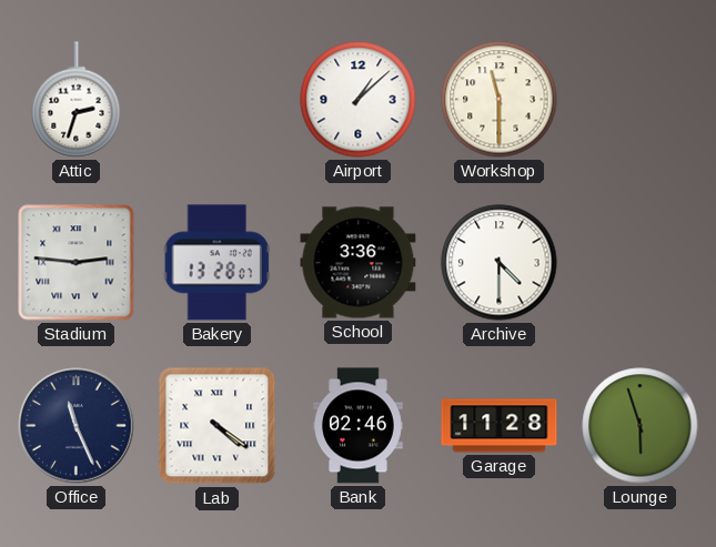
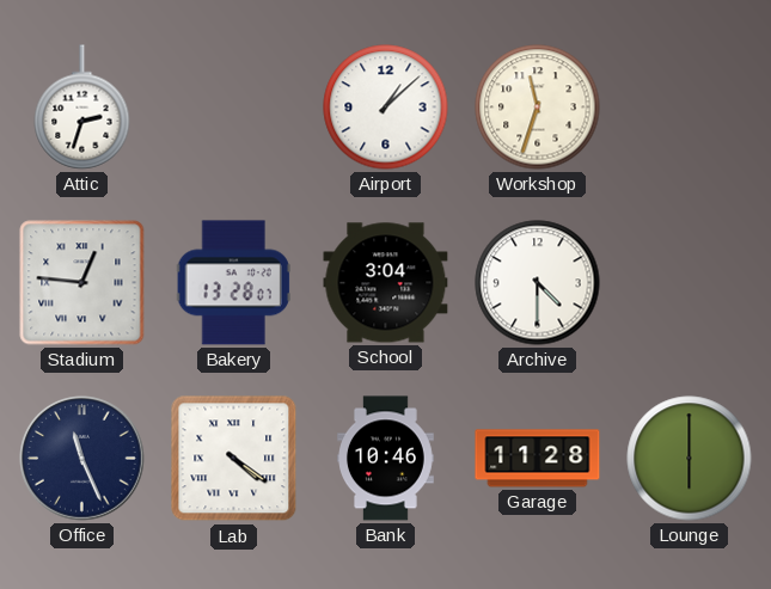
Workshop: 11:30 -> 11:33
Stadium: 2:46 -> 12:46
School: 3:36 -> 3:04
Bank: 02:46 -> 10:46
Lounge: 5:57 -> 6:00
